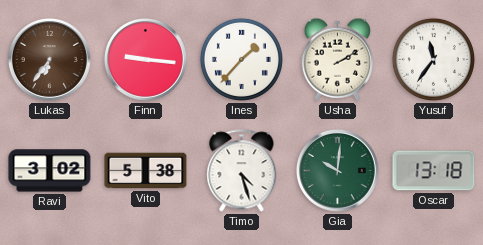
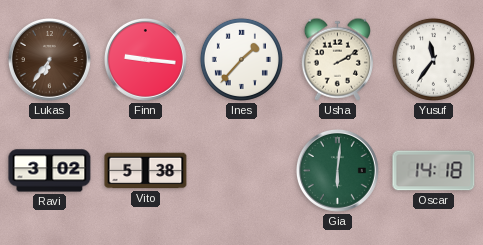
Timo: 4:27 -> none
Gia: 10:01 -> 6:01
Oscar: 13:18 -> 14:18
